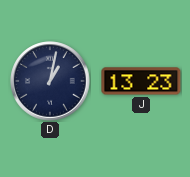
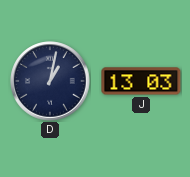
J: 13:23 -> 13:03
